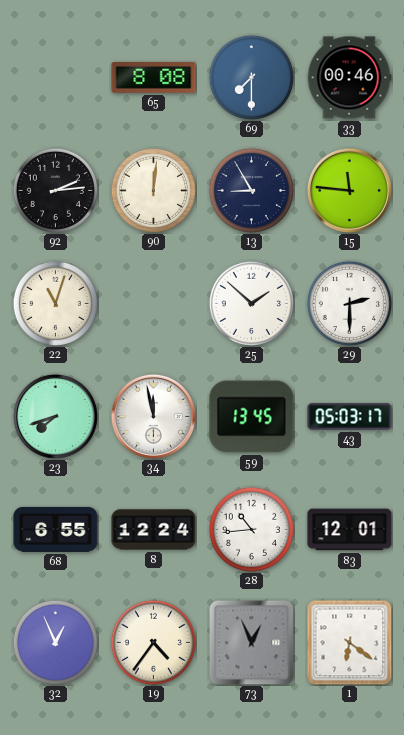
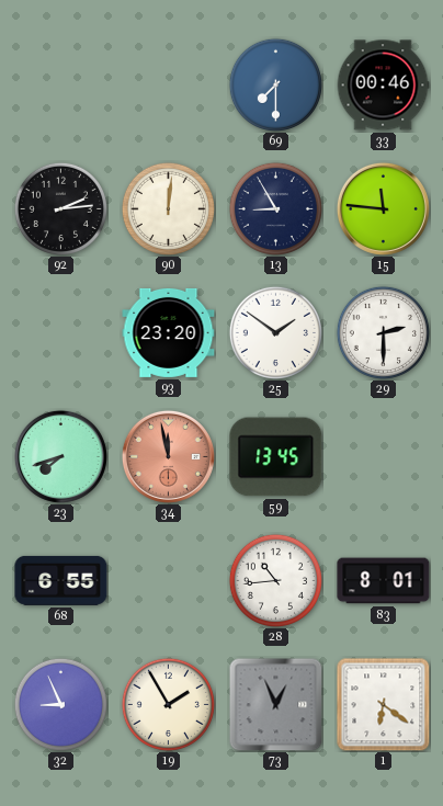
65: 8:08 -> none
22: 11:03 -> none
93: none -> 23:20
25: 1:52 -> 1:51
34 dial: white -> salmon
43: 05:03 -> none
8: 12:24 -> none
83: 12:01 -> 8:01
32: 12:56 -> 8:56
19: 4:36 -> 1:55
